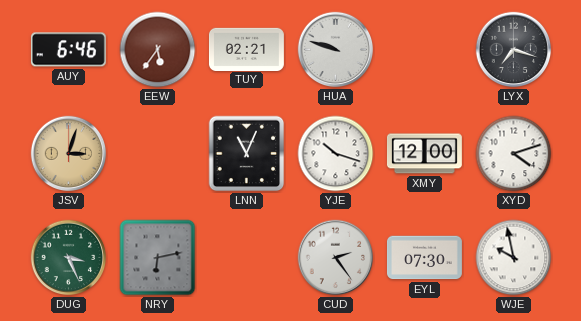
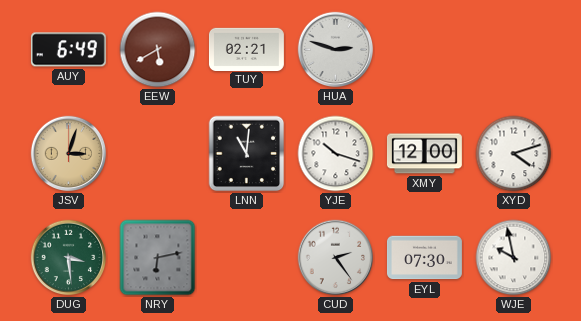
AUY: 6:46 -> 6:49
EEW: 5:36 -> 5:40
HUA: 9:48 -> 2:48
LYX: 7:18 -> none
LNN: 11:04 -> 11:01
DUG: 3:26 -> 3:29
